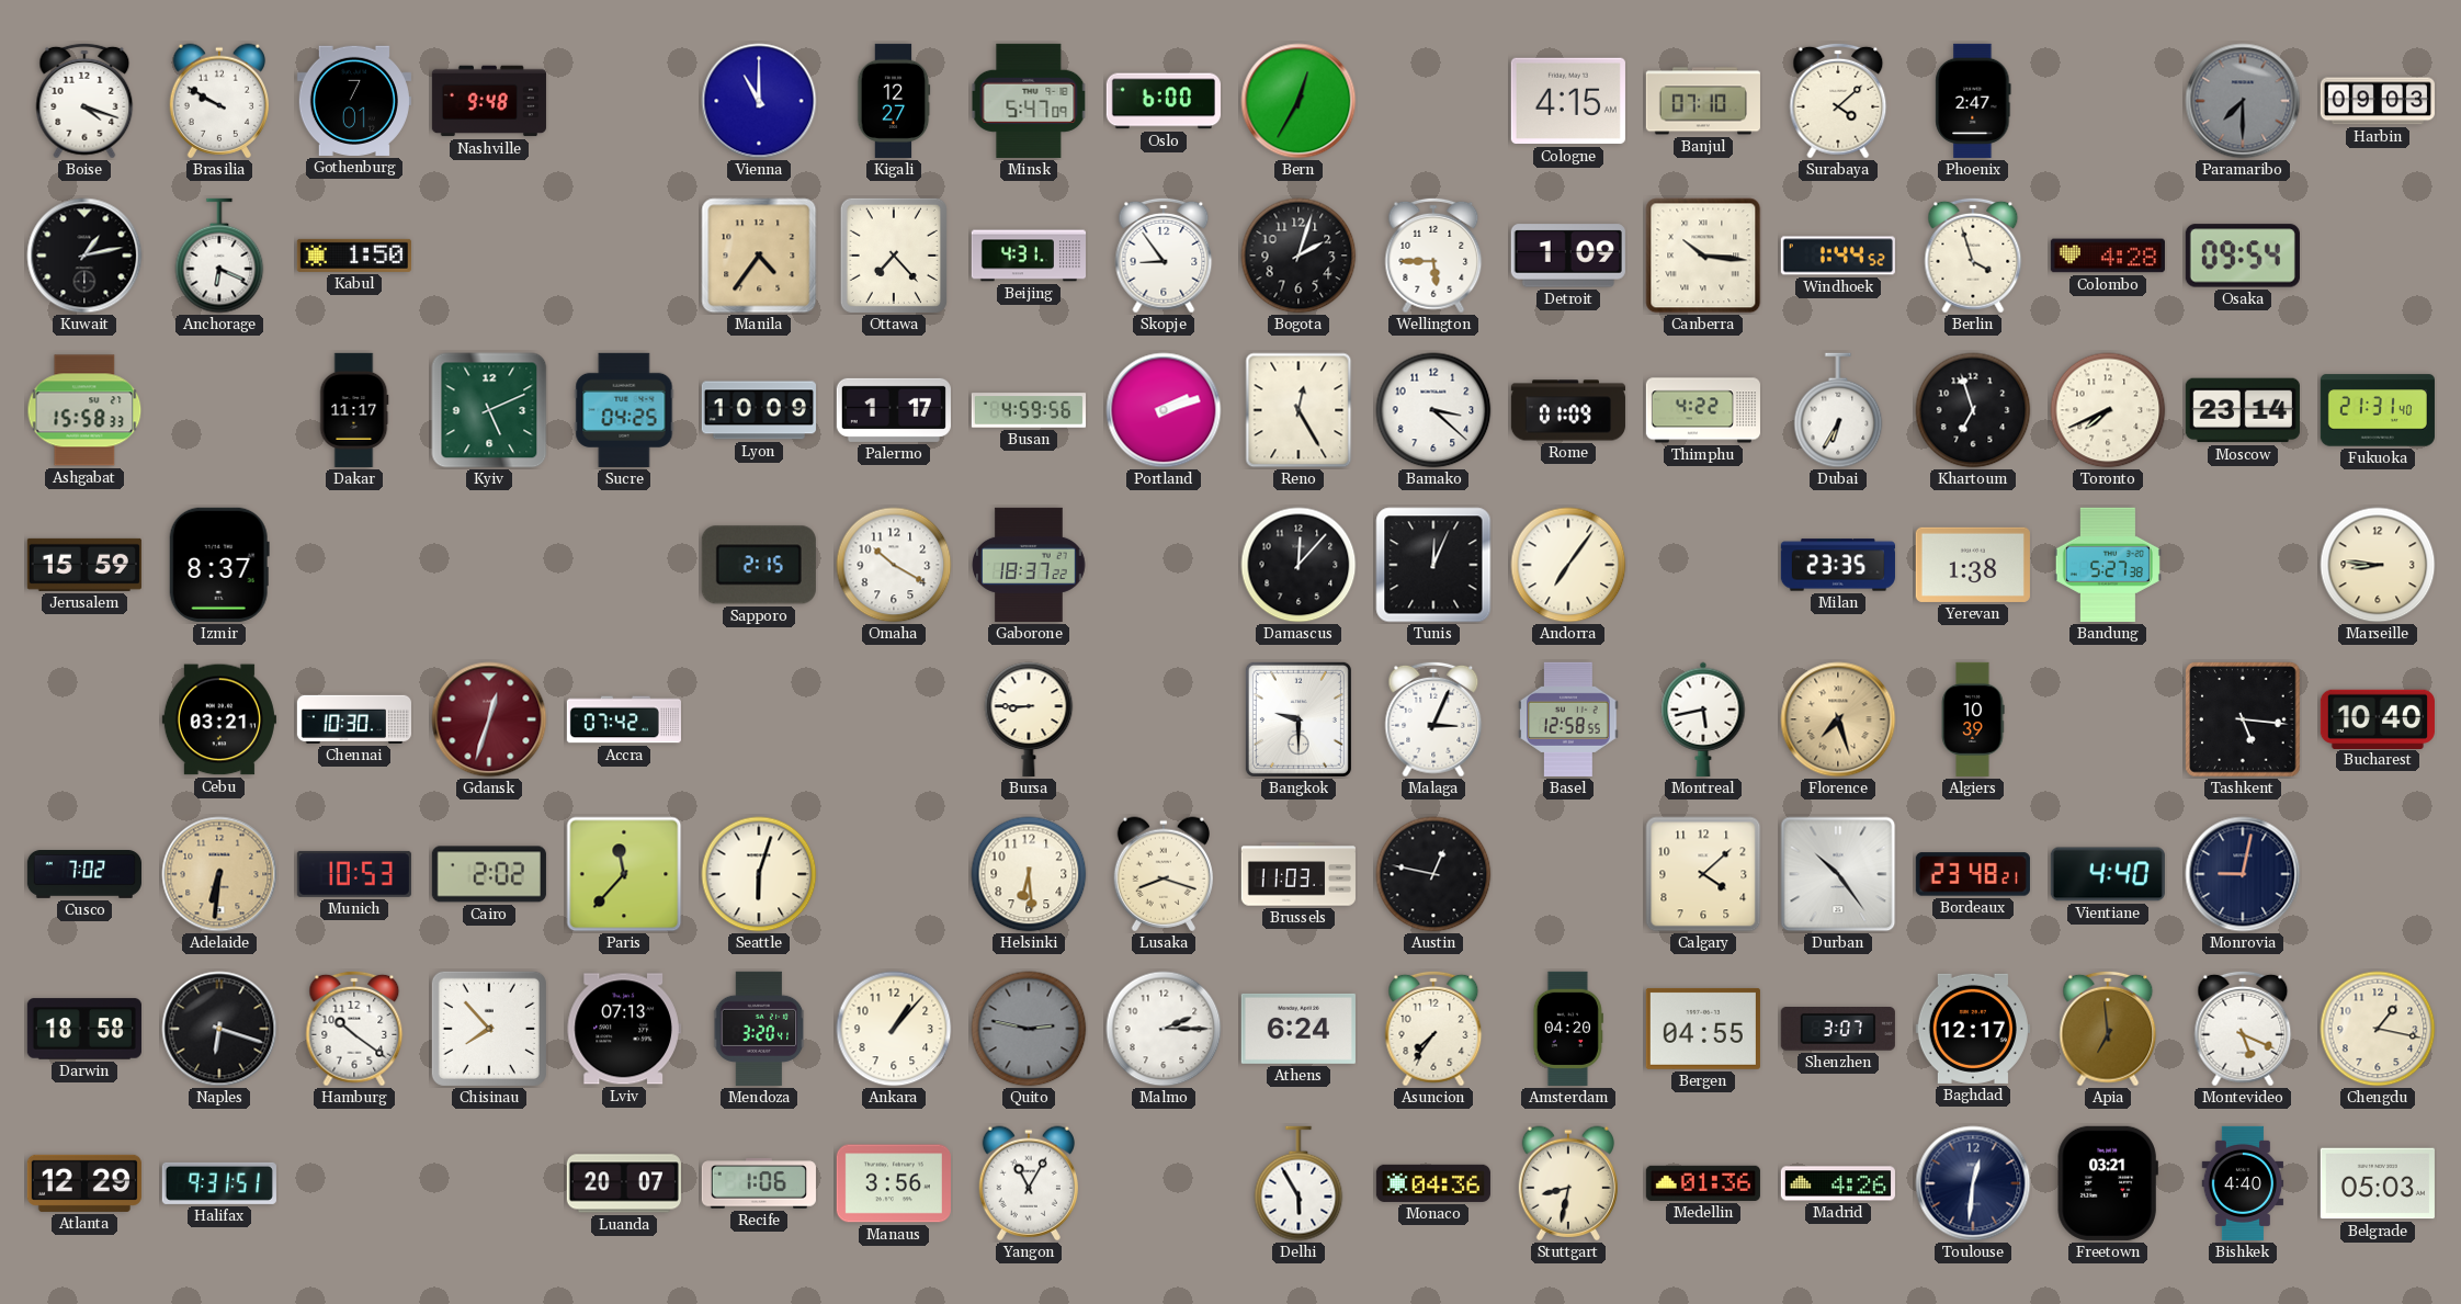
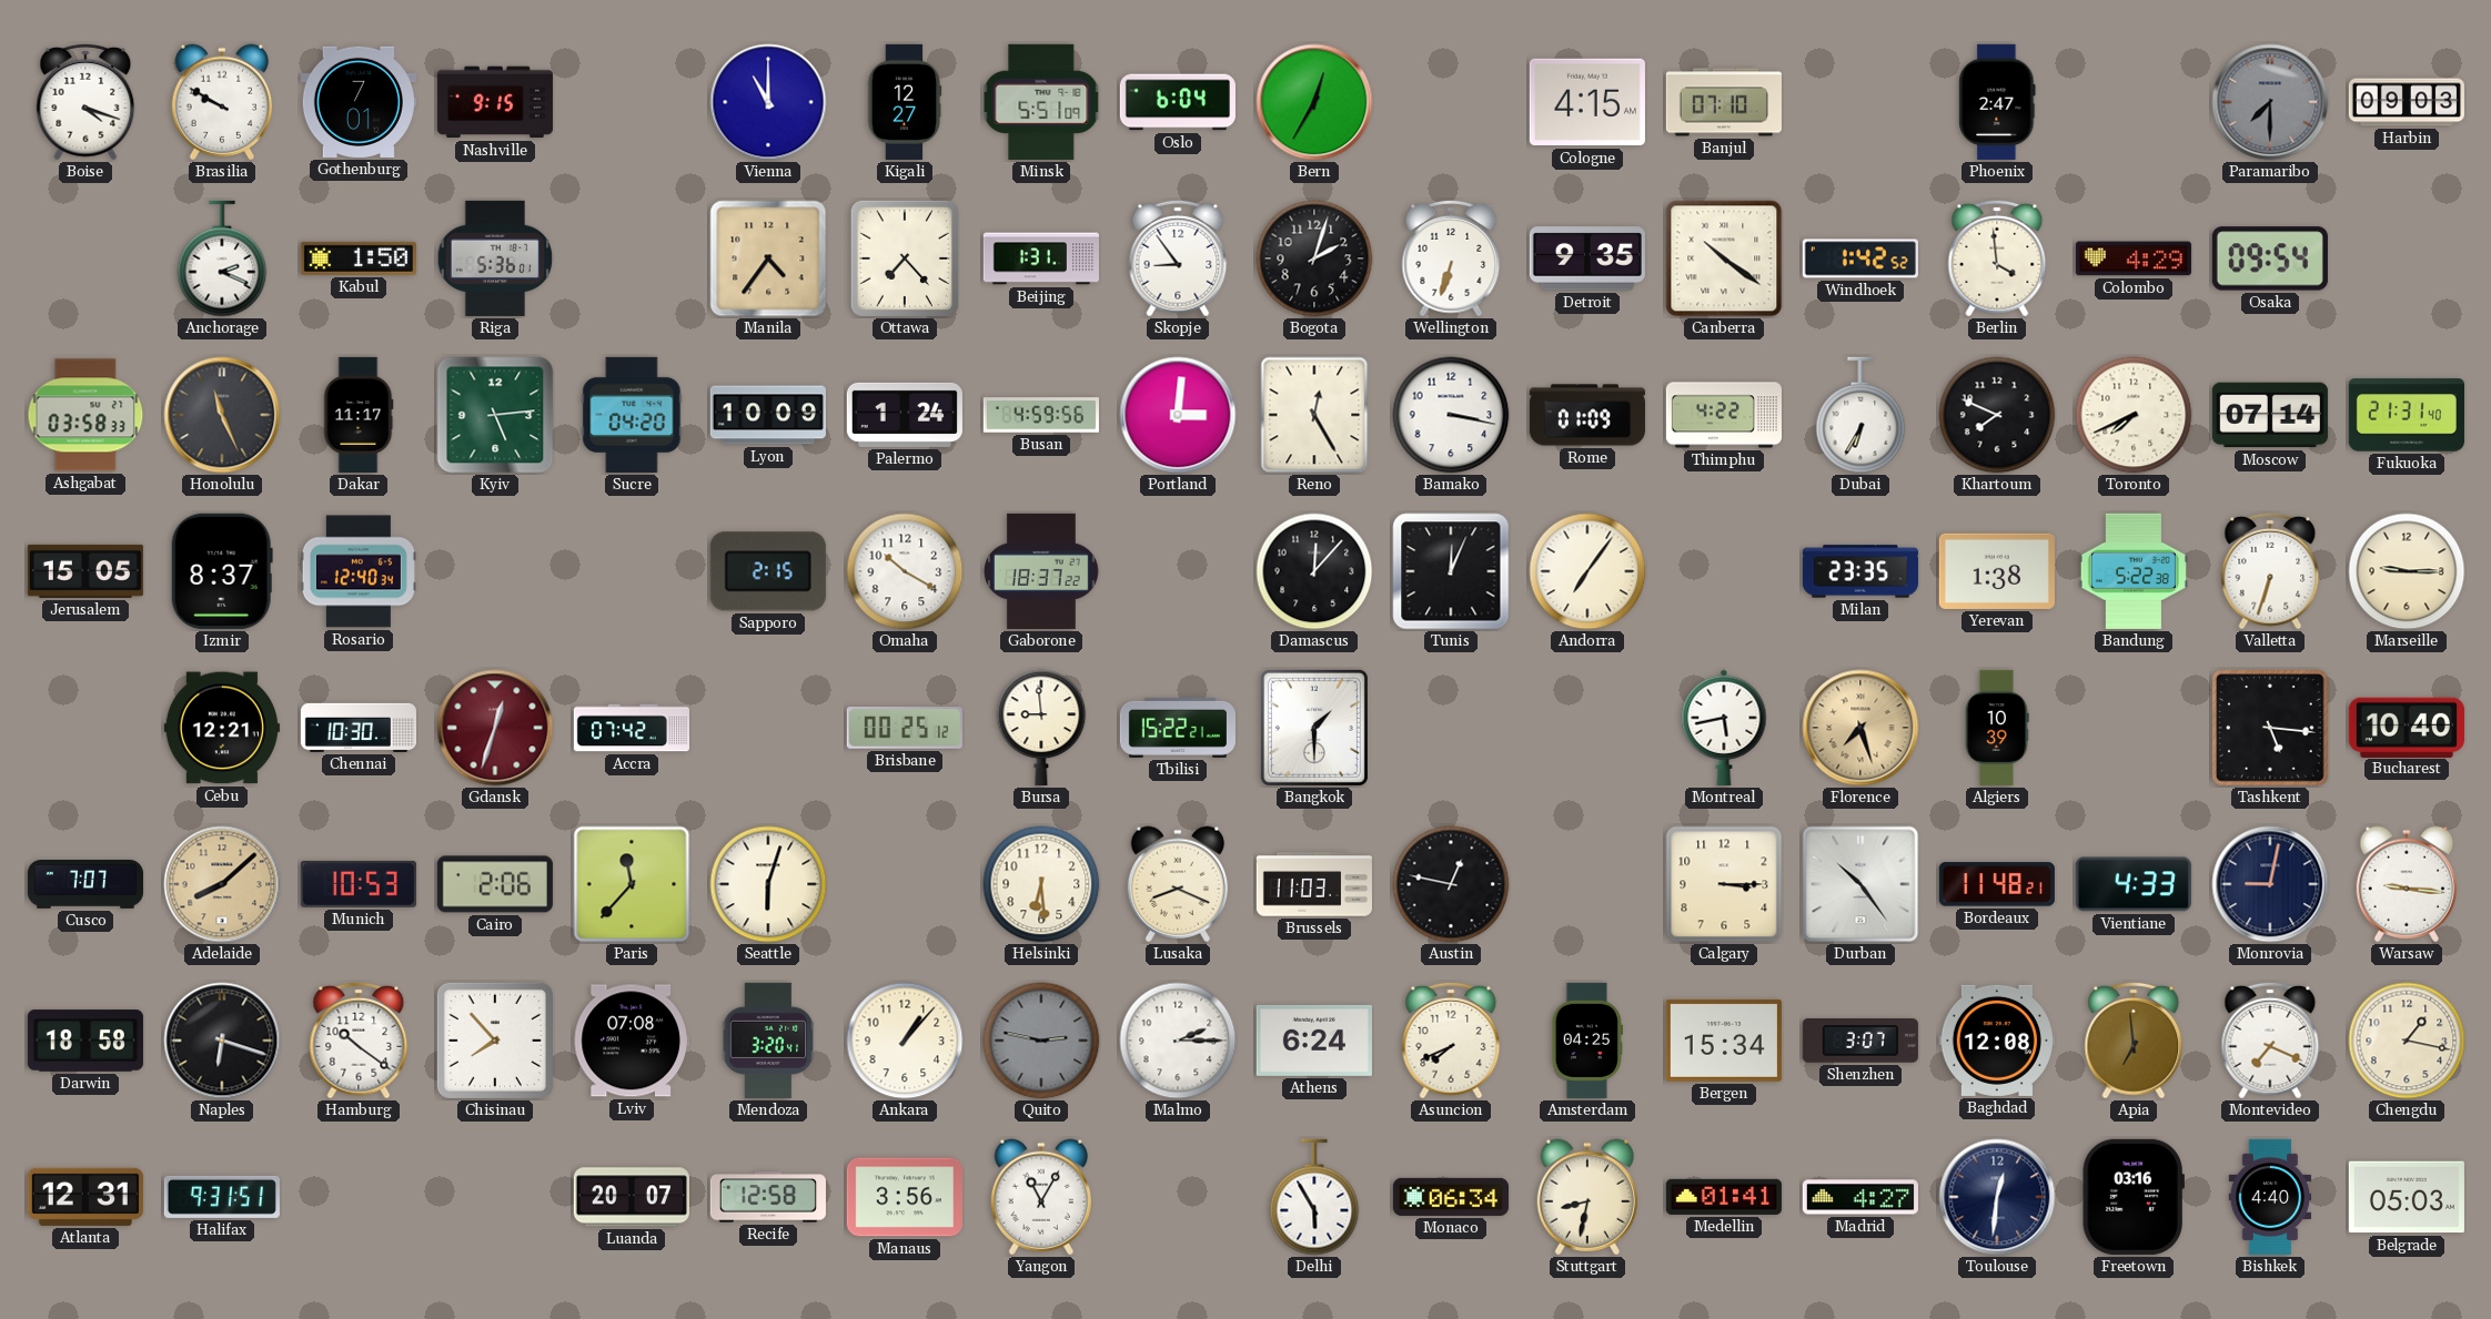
Nashville: 9:48 -> 9:15
Minsk: 5:47 -> 5:51
Oslo: 6:00 -> 6:04
Surabaya: 4:08 -> none
Kuwait: 1:13 -> none
Anchorage: 6:19 -> 2:19
Riga: none -> 5:36
Beijing: 4:31 -> 1:31
Wellington: 5:45 -> 6:33
Detroit: 1:09 -> 9:35
Canberra: 10:16 -> 10:21
Windhoek: 1:44 -> 1:42
Berlin: 3:57 -> 3:59
Colombo: 4:28 -> 4:29
Ashgabat: 15:58 -> 03:58
Honolulu: none -> 11:26
Kyiv: 5:11 -> 5:14
Sucre: 04:25 -> 04:20
Palermo: 1:17 -> 1:24
Portland: 2:12 -> 3:01
Bamako: 3:22 -> 3:17
Khartoum: 6:57 -> 7:49
Moscow: 23:14 -> 07:14
Jerusalem: 15:59 -> 15:05
Rosario: none -> 12:40
Bandung: 5:27 -> 5:22
Valletta: none -> 6:33
Marseille: 8:46 -> 9:15
Cebu: 03:21 -> 12:21
Brisbane: none -> 00:25
Bursa: 8:45 -> 8:59
Tbilisi: none -> 15:22
Bangkok: 9:30 -> 1:30
Malaga: 3:04 -> none
Basel: 12:58 -> none
Cusco: 7:02 -> 7:07
Adelaide: 6:31 -> 8:08
Cairo: 2:02 -> 2:06
Lusaka: 8:18 -> 8:19
Calgary: 4:08 -> 3:15
Bordeaux: 23:48 -> 11:48
Vientiane: 4:40 -> 4:33
Warsaw: none -> 9:16
Lviv: 07:13 -> 07:08
Asuncion: 7:36 -> 7:41
Amsterdam: 04:20 -> 04:25
Bergen: 04:55 -> 15:34
Baghdad: 12:17 -> 12:08
Montevideo: 5:19 -> 7:19
Atlanta: 12:29 -> 12:31
Recife: 1:06 -> 12:58
Monaco: 04:36 -> 06:34
Medellin: 01:36 -> 01:41
Madrid: 4:26 -> 4:27
Freetown: 03:21 -> 03:16
